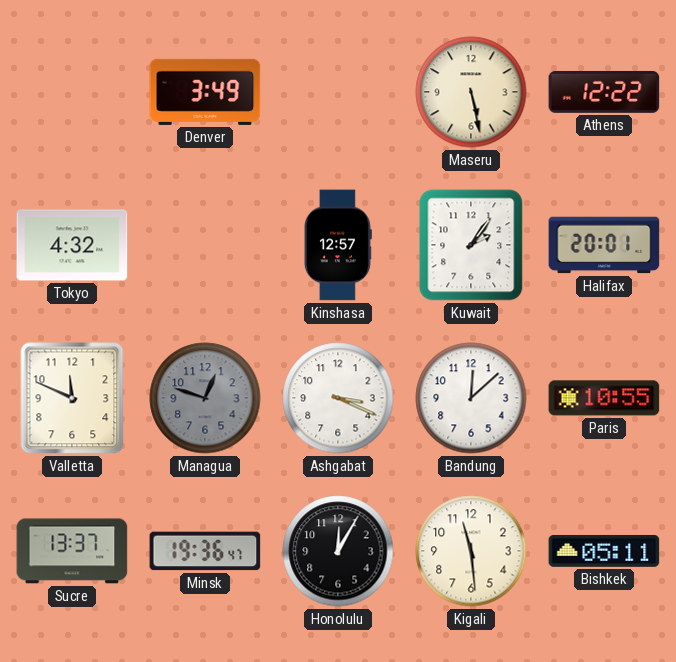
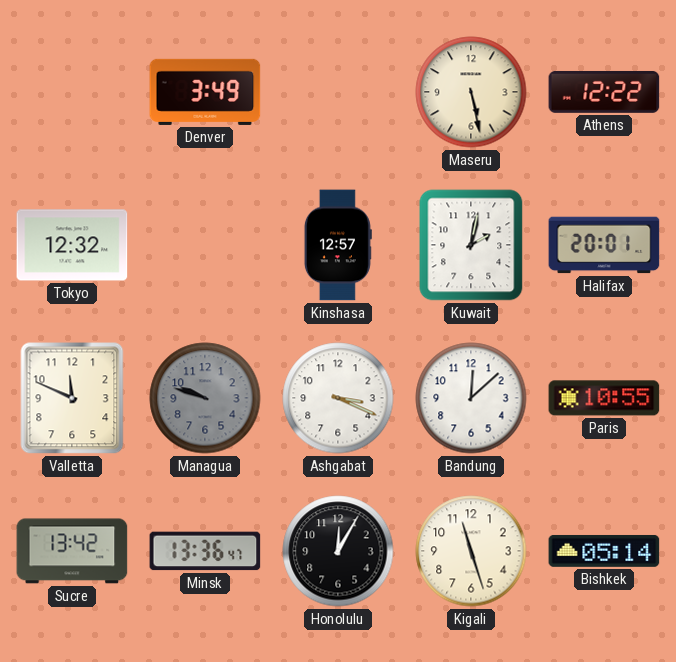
Tokyo: 4:32 -> 12:32
Kuwait: 2:06 -> 2:02
Managua: 12:48 -> 9:48
Sucre: 13:37 -> 13:42
Minsk: 19:36 -> 13:36
Kigali: 11:29 -> 11:27
Bishkek: 05:11 -> 05:14
